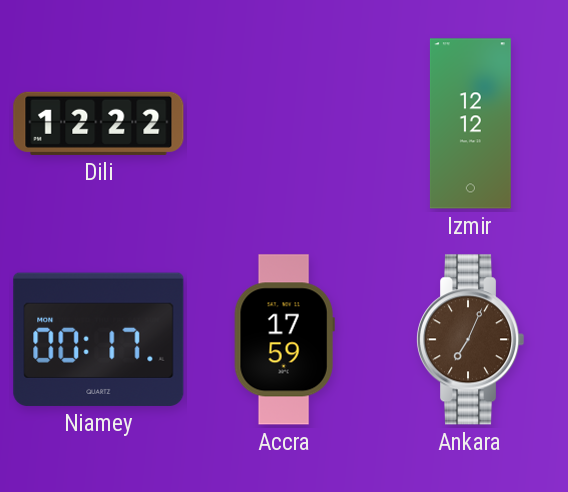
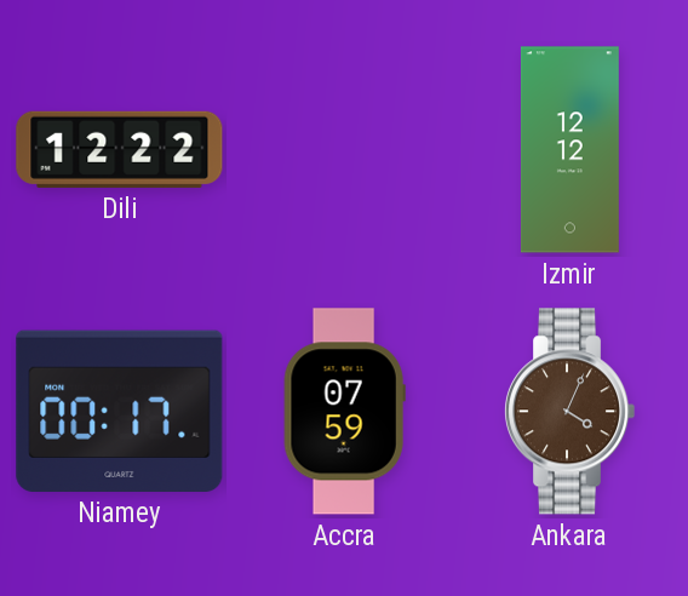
Accra: 17:59 -> 07:59
Ankara: 7:04 -> 4:04
